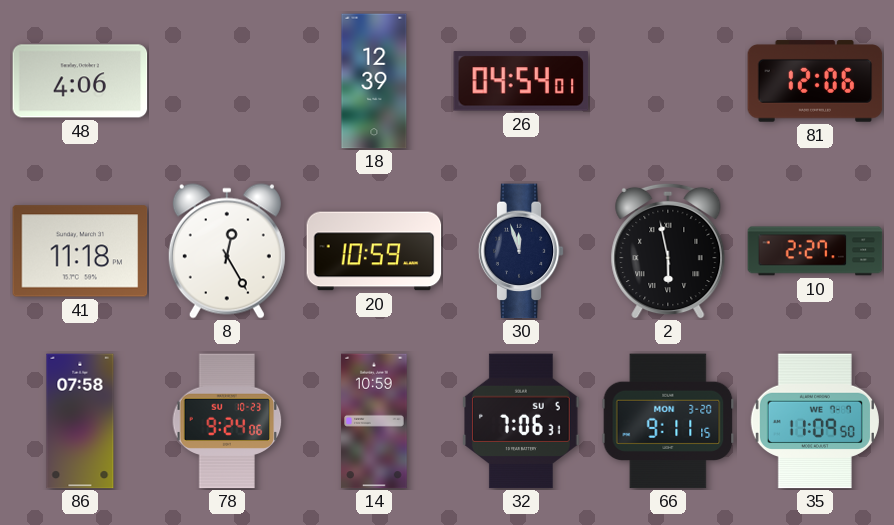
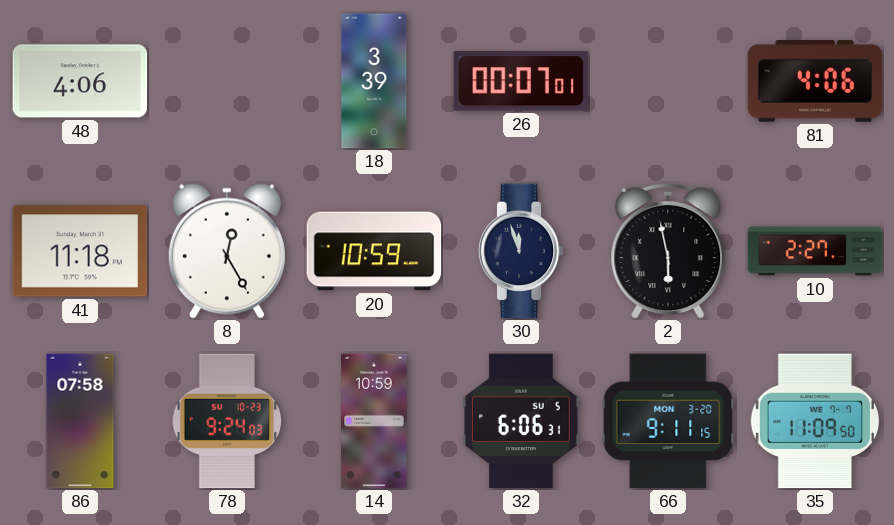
18: 12:39 -> 3:39
26: 04:54 -> 00:07
81: 12:06 -> 4:06
78: 9:24:06 -> 9:24:03
32: 7:06 -> 6:06
